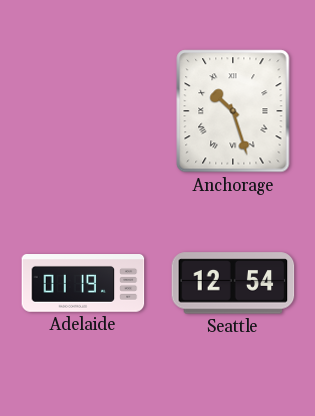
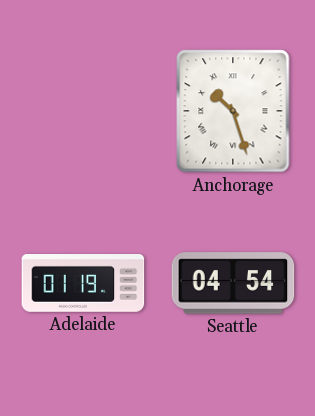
Seattle: 12:54 -> 04:54
